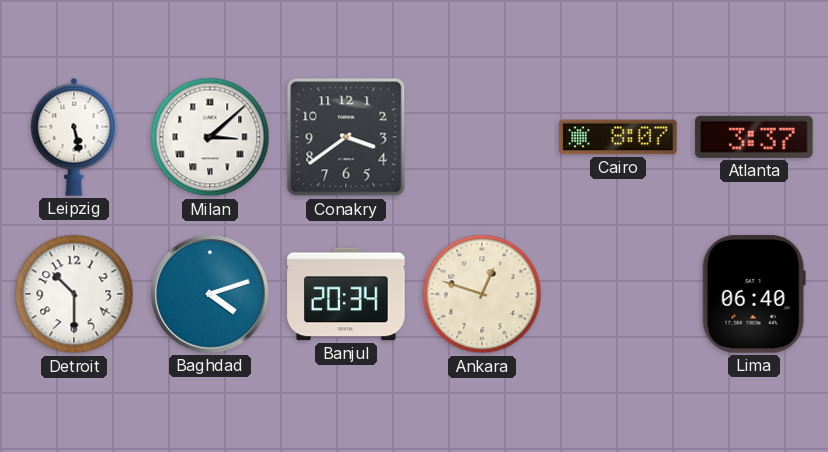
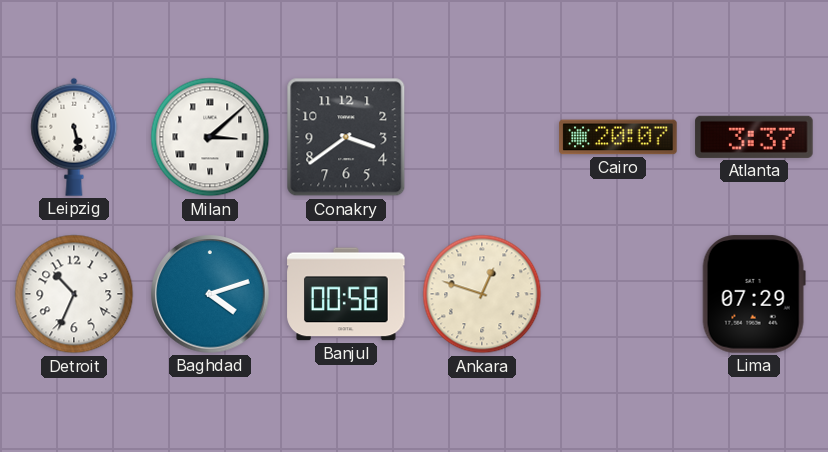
Cairo: 8:07 -> 20:07
Detroit: 10:30 -> 10:34
Banjul: 20:34 -> 00:58
Lima: 06:40 -> 07:29
